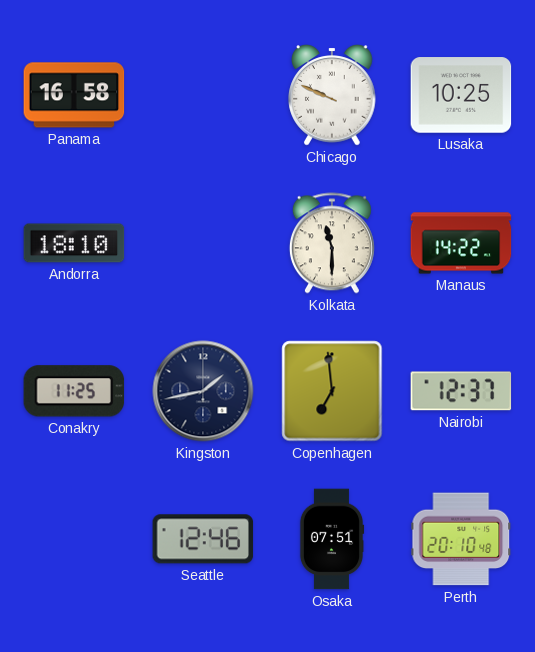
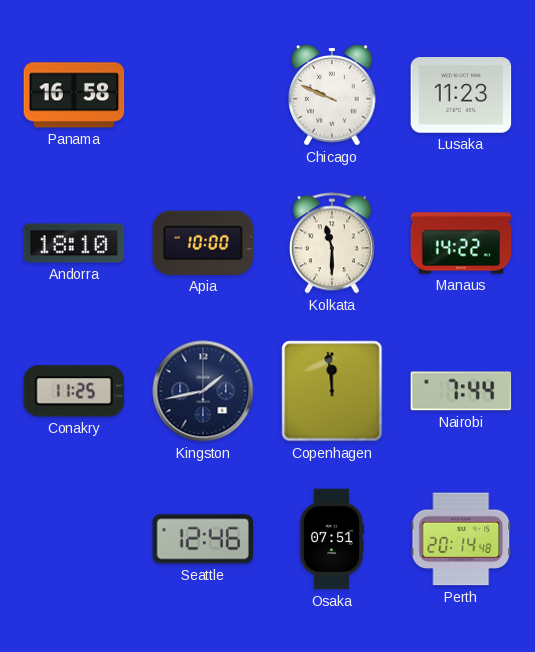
Lusaka: 10:25 -> 11:23
Apia: none -> 10:00
Copenhagen: 6:59 -> 11:59
Nairobi: 12:37 -> 7:44
Perth: 20:10 -> 20:14
